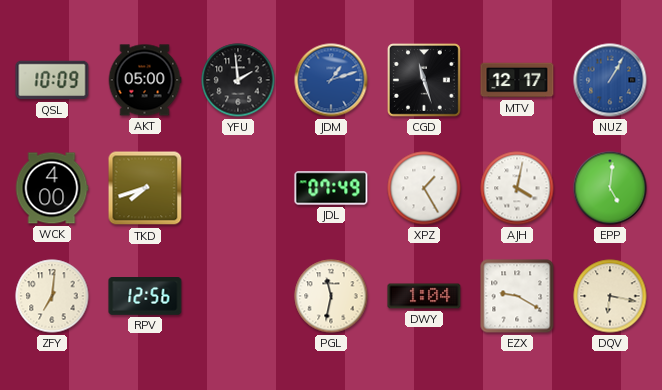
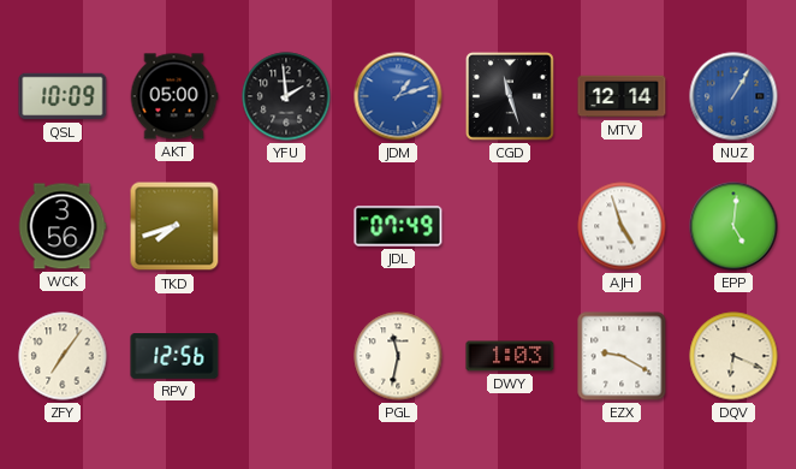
MTV: 12:17 -> 12:14
WCK: 4:00 -> 3:56
XPZ: 1:25 -> none
AJH: 4:02 -> 4:57
ZFY: 7:01 -> 7:06
DWY: 1:04 -> 1:03
DQV: 6:17 -> 6:19
